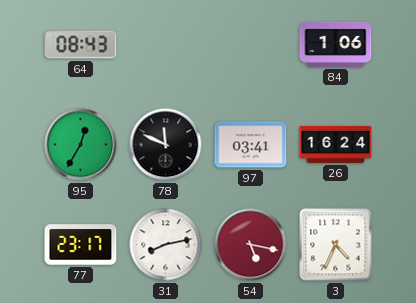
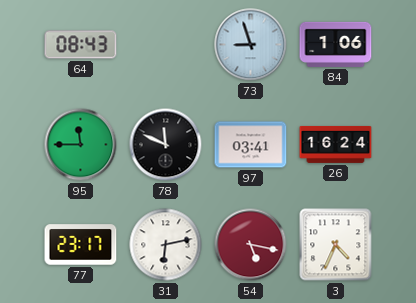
73: none -> 8:57
95: 12:35 -> 11:45
31: 8:13 -> 6:13
